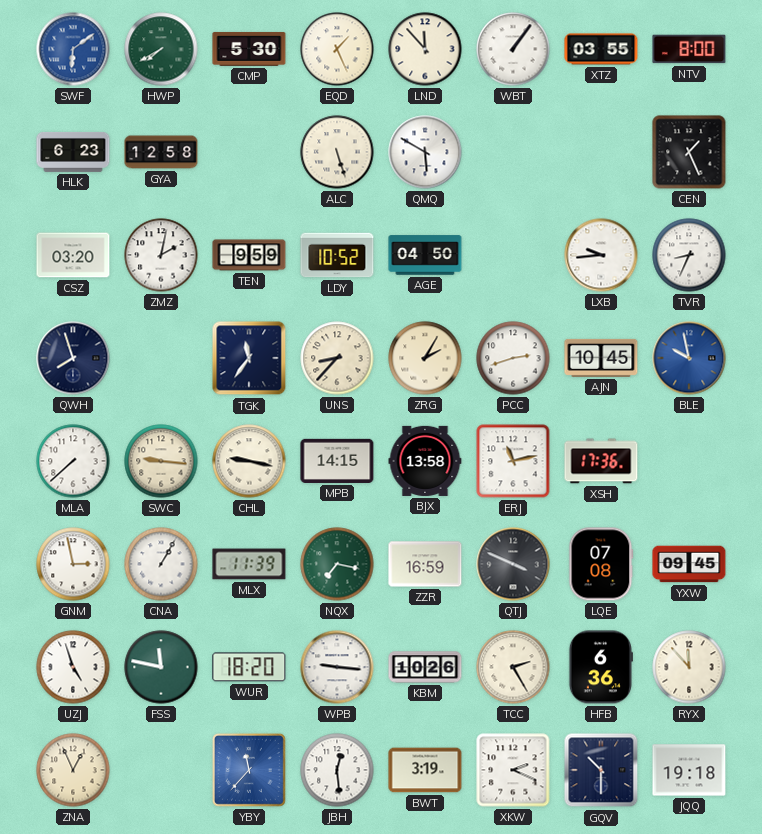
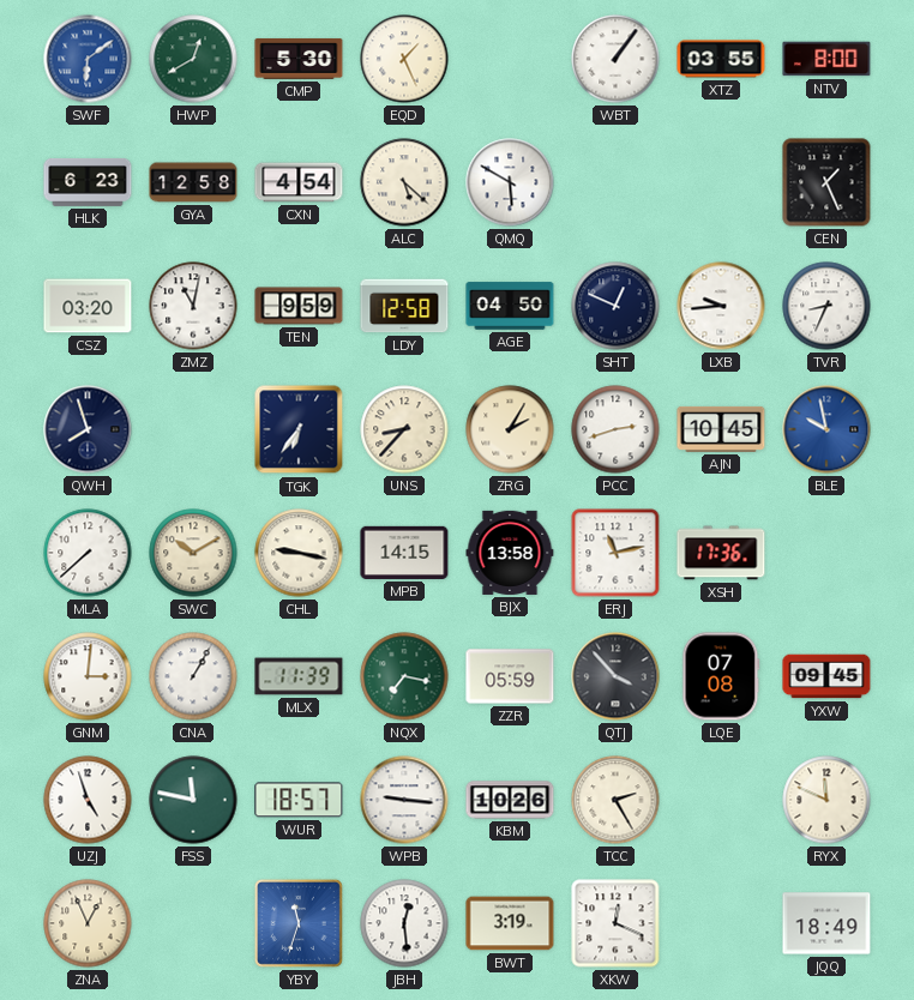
HWP: 7:40 -> 12:40
LND: 11:53 -> none
CXN: none -> 4:54
ALC: 5:27 -> 5:22
ZMZ: 2:02 -> 11:02
LDY: 10:52 -> 12:58
SHT: none -> 12:49
TGK: 11:36 -> 6:36
SWC: 9:16 -> 10:10
GNM: 2:58 -> 3:01
ZZR: 16:59 -> 05:59
QTJ: 3:49 -> 3:53
WUR: 18:20 -> 18:57
HFB: 6:36 -> none
RYX: 11:53 -> 11:49
YBY: 11:37 -> 11:33
XKW: 2:19 -> 12:19
GQV: 10:30 -> none
JQQ: 19:18 -> 18:49
